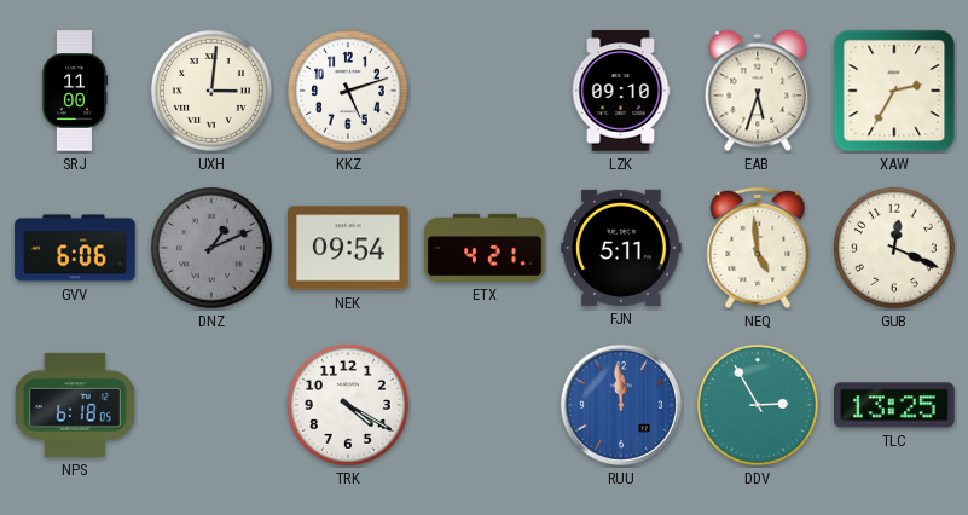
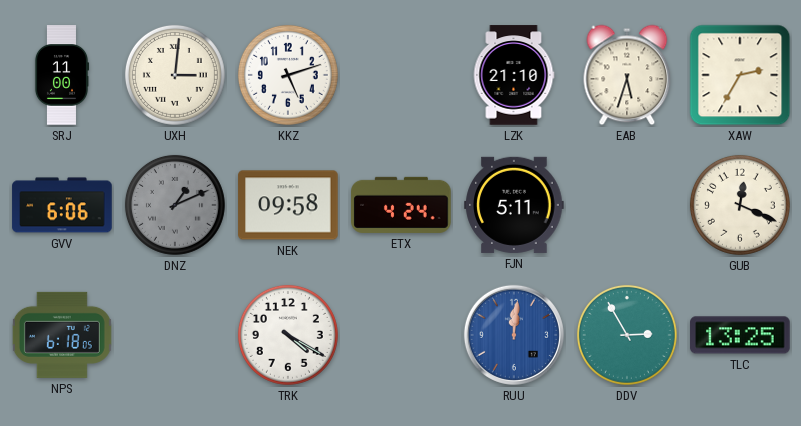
LZK: 09:10 -> 21:10
NEK: 09:54 -> 09:58
ETX: 4:21 -> 4:24
NEQ: 4:59 -> none
RUU: 11:59 -> 12:01
